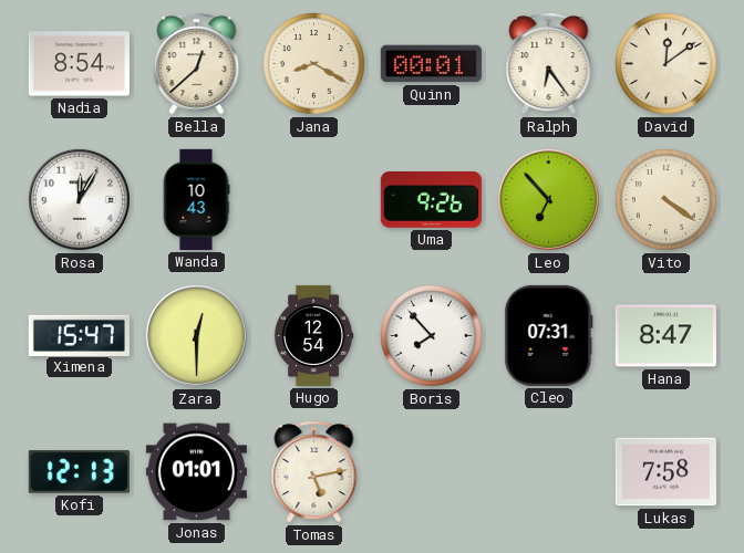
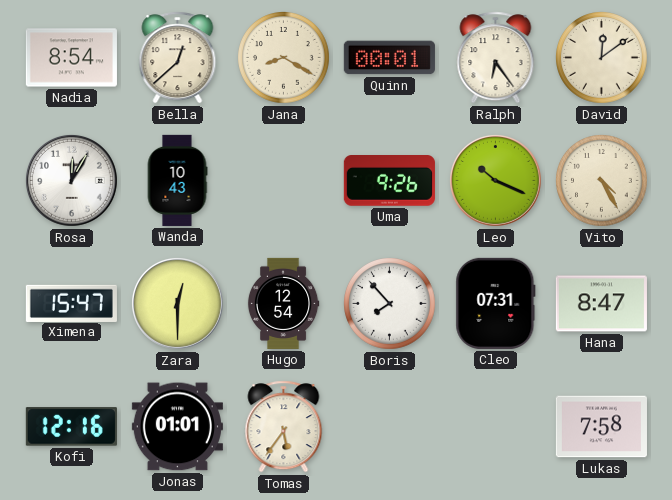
Leo: 6:53 -> 10:19
Vito: 4:21 -> 4:25
Kofi: 12:13 -> 12:16
Tomas: 5:13 -> 5:36
